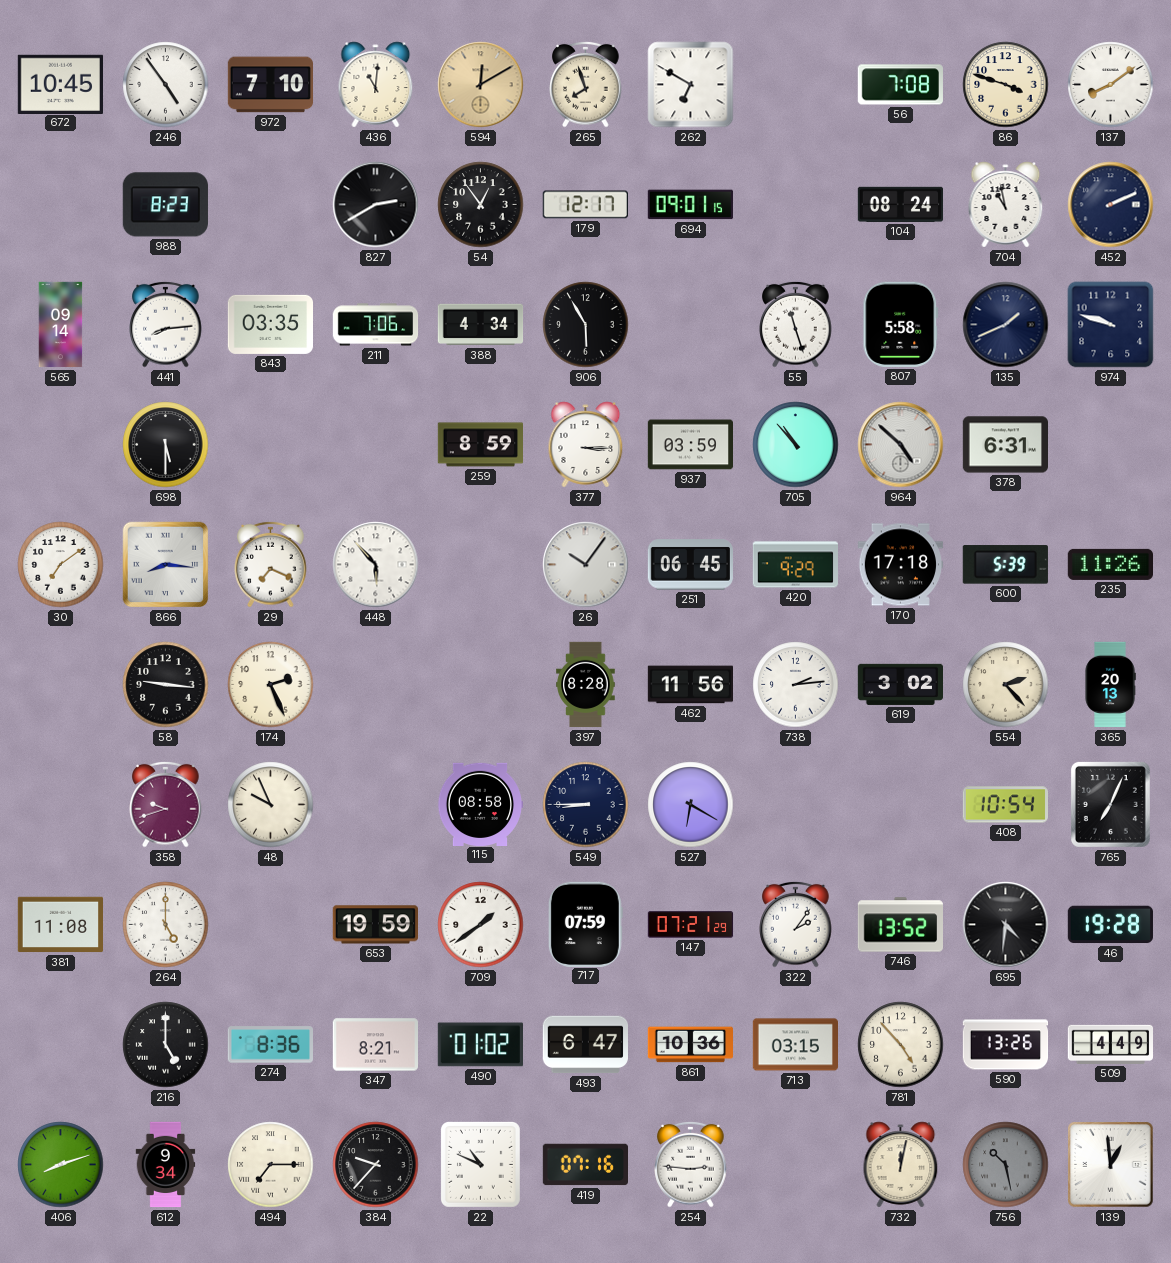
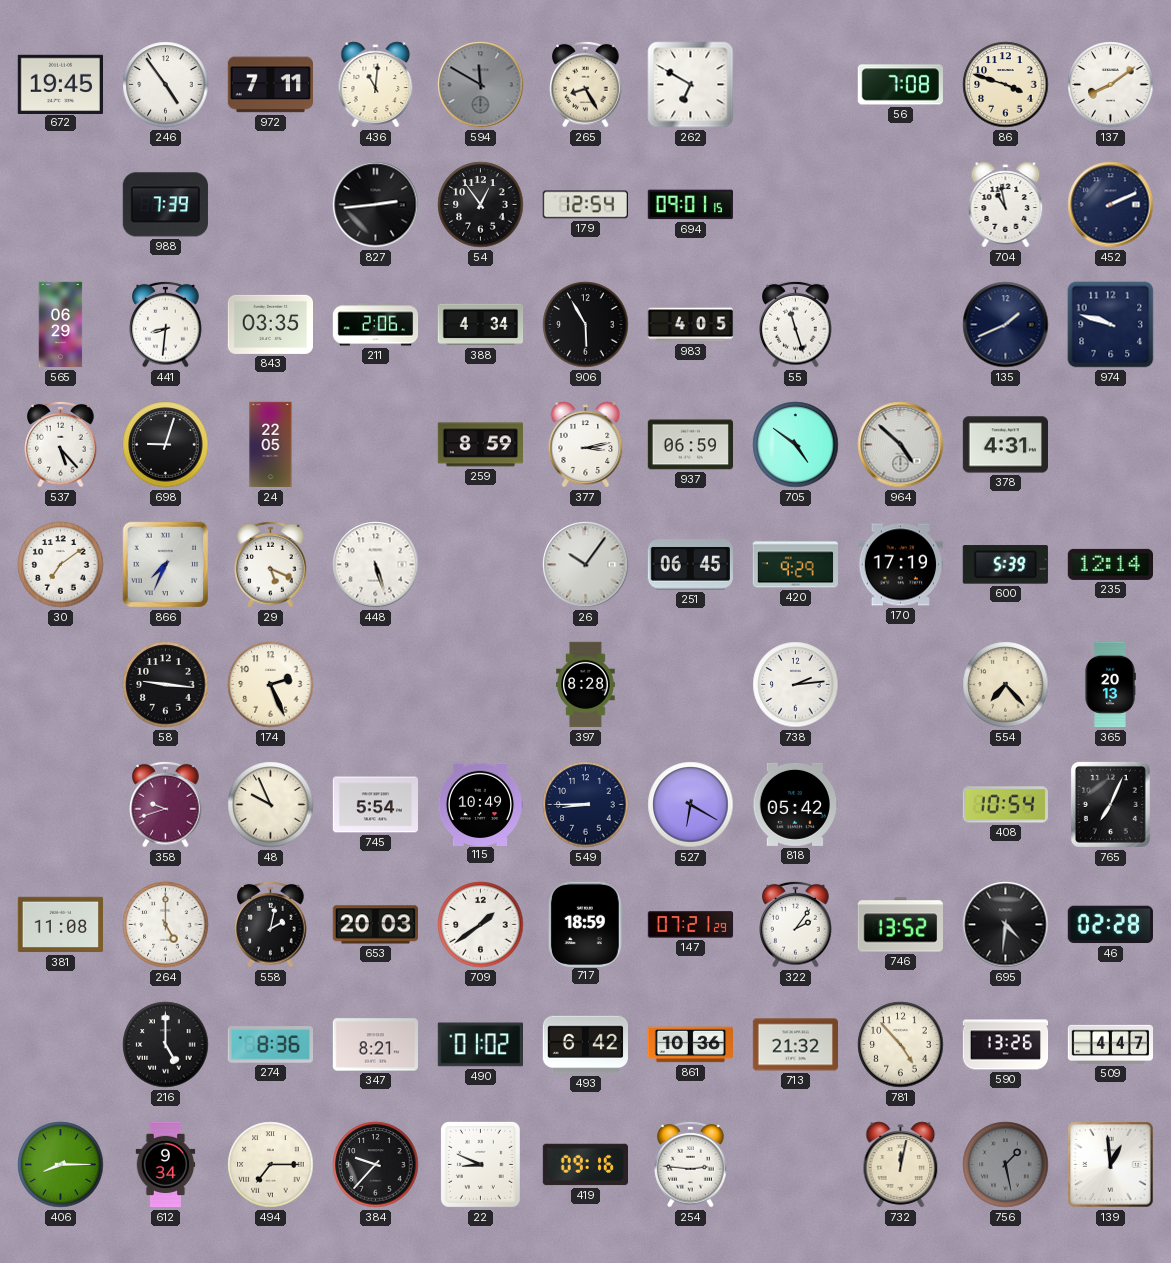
672: 10:45 -> 19:45
972: 7:10 -> 7:11
594: 12:10 -> 11:50
594 dial: champagne -> grey
265: 7:57 -> 8:25
988: 8:23 -> 7:39
827: 2:40 -> 2:44
179: 12:17 -> 12:54
104: 08:24 -> none
565: 09:14 -> 06:29
441: 8:14 -> 8:31
211: 7:06 -> 2:06
983: none -> 4:05
807: 5:58 -> none
537: none -> 5:23
698: 5:30 -> 9:03
24: none -> 22:05
377: 3:15 -> 3:13
937: 03:59 -> 06:59
705: 10:53 -> 4:51
378: 6:31 -> 4:31
866: 8:16 -> 7:34
29: 7:19 -> 5:19
448: 5:53 -> 5:27
170: 17:18 -> 17:19
235: 11:26 -> 12:14
462: 11:56 -> none
619: 3:02 -> none
554: 2:23 -> 7:23
745: none -> 5:54
115: 08:58 -> 10:49
818: none -> 05:42
558: none -> 2:02
653: 19:59 -> 20:03
717: 07:59 -> 18:59
46: 19:28 -> 02:28
493: 6:47 -> 6:42
713: 03:15 -> 21:32
509: 4:49 -> 4:47
406: 8:12 -> 8:15
22: 10:49 -> 8:49
419: 07:16 -> 09:16
756: 10:28 -> 1:28
